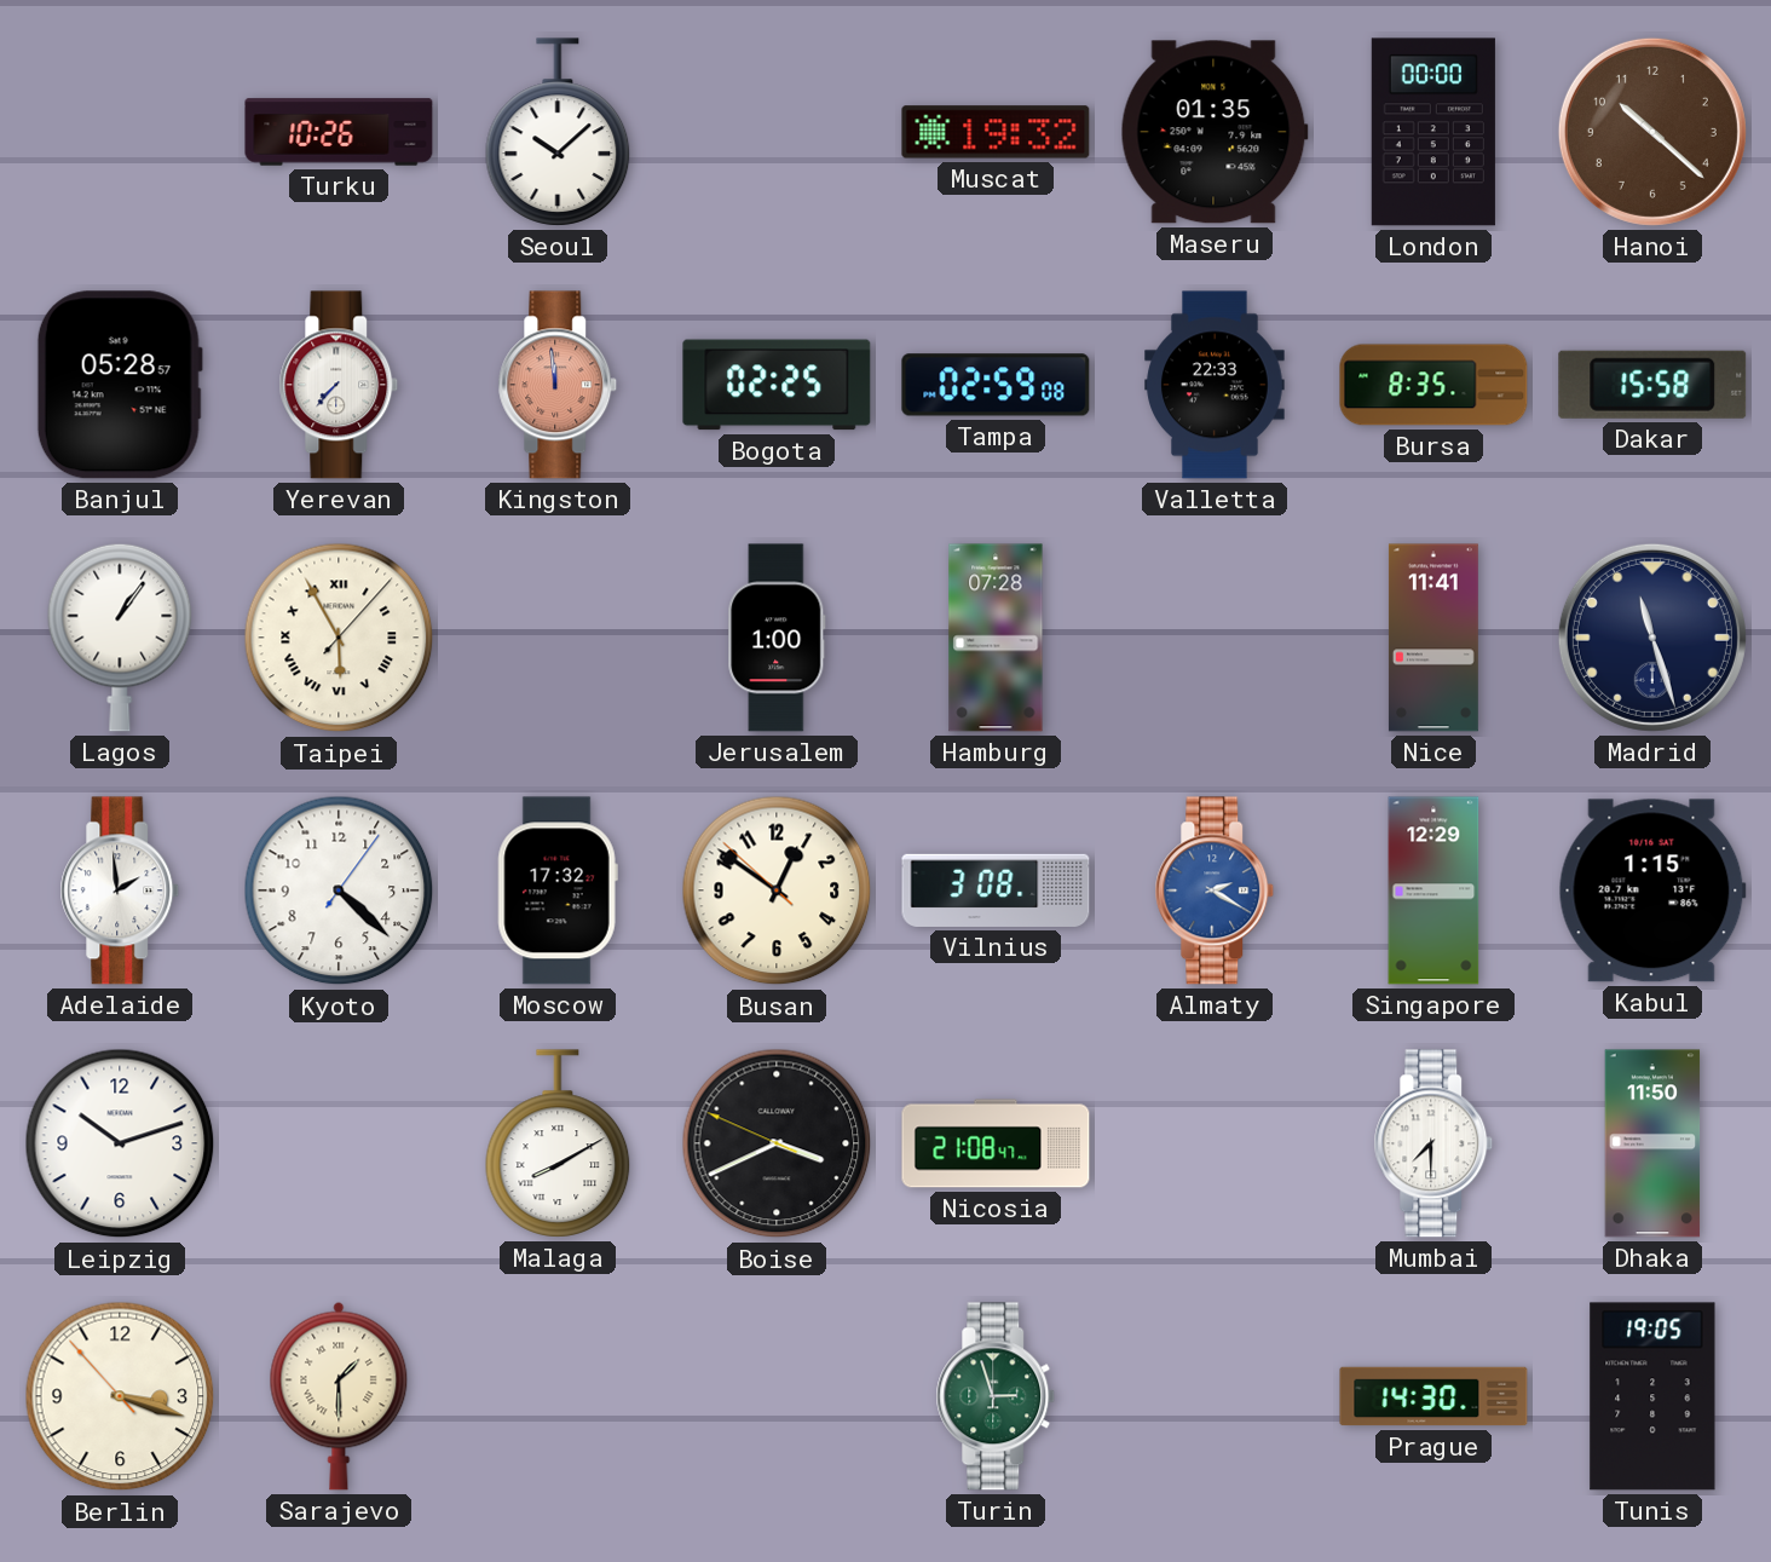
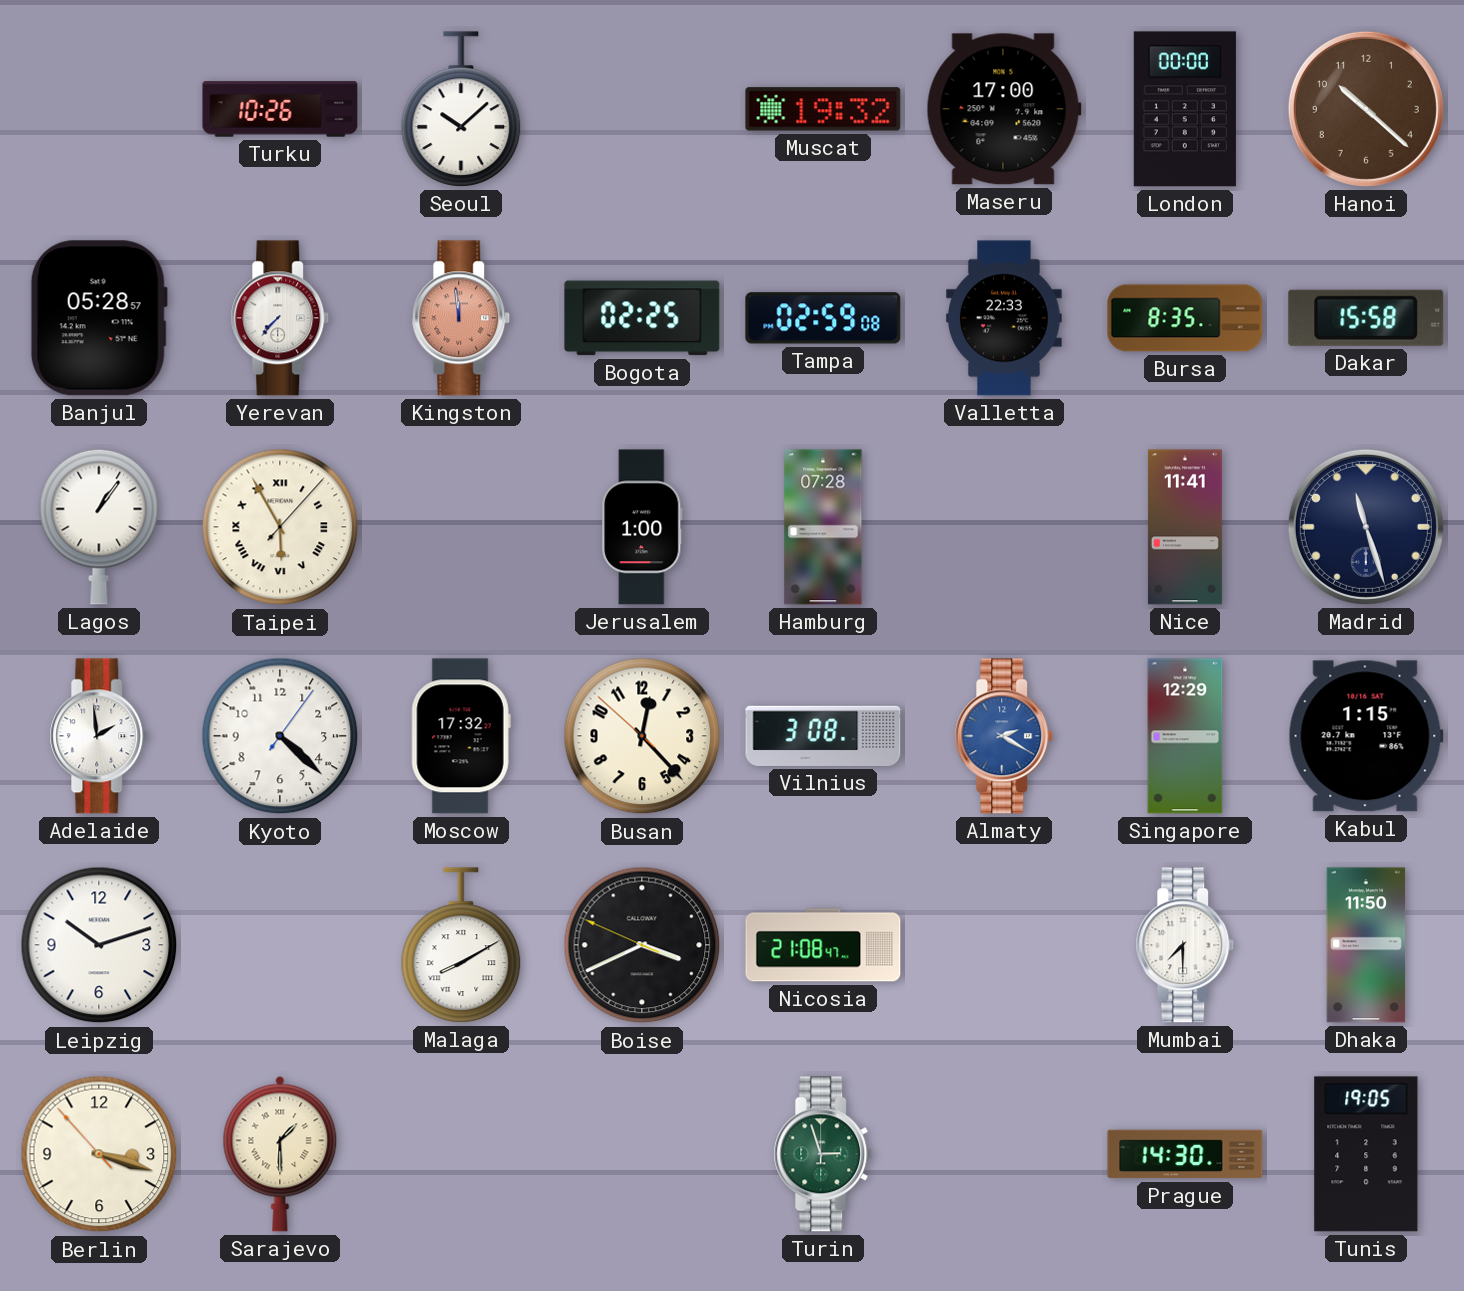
Maseru: 01:35 -> 17:00
Busan: 12:50 -> 12:22
